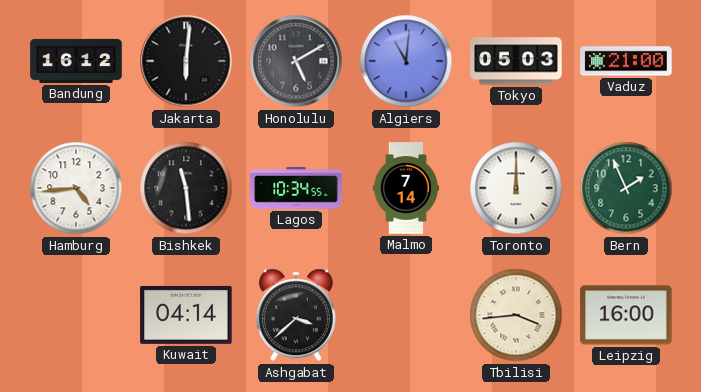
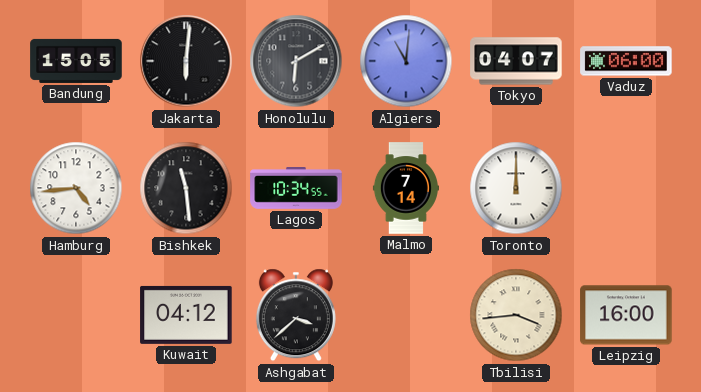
Bandung: 16:12 -> 15:05
Honolulu: 5:10 -> 6:10
Tokyo: 05:03 -> 04:07
Vaduz: 21:00 -> 06:00
Bern: 1:56 -> none
Kuwait: 04:14 -> 04:12
